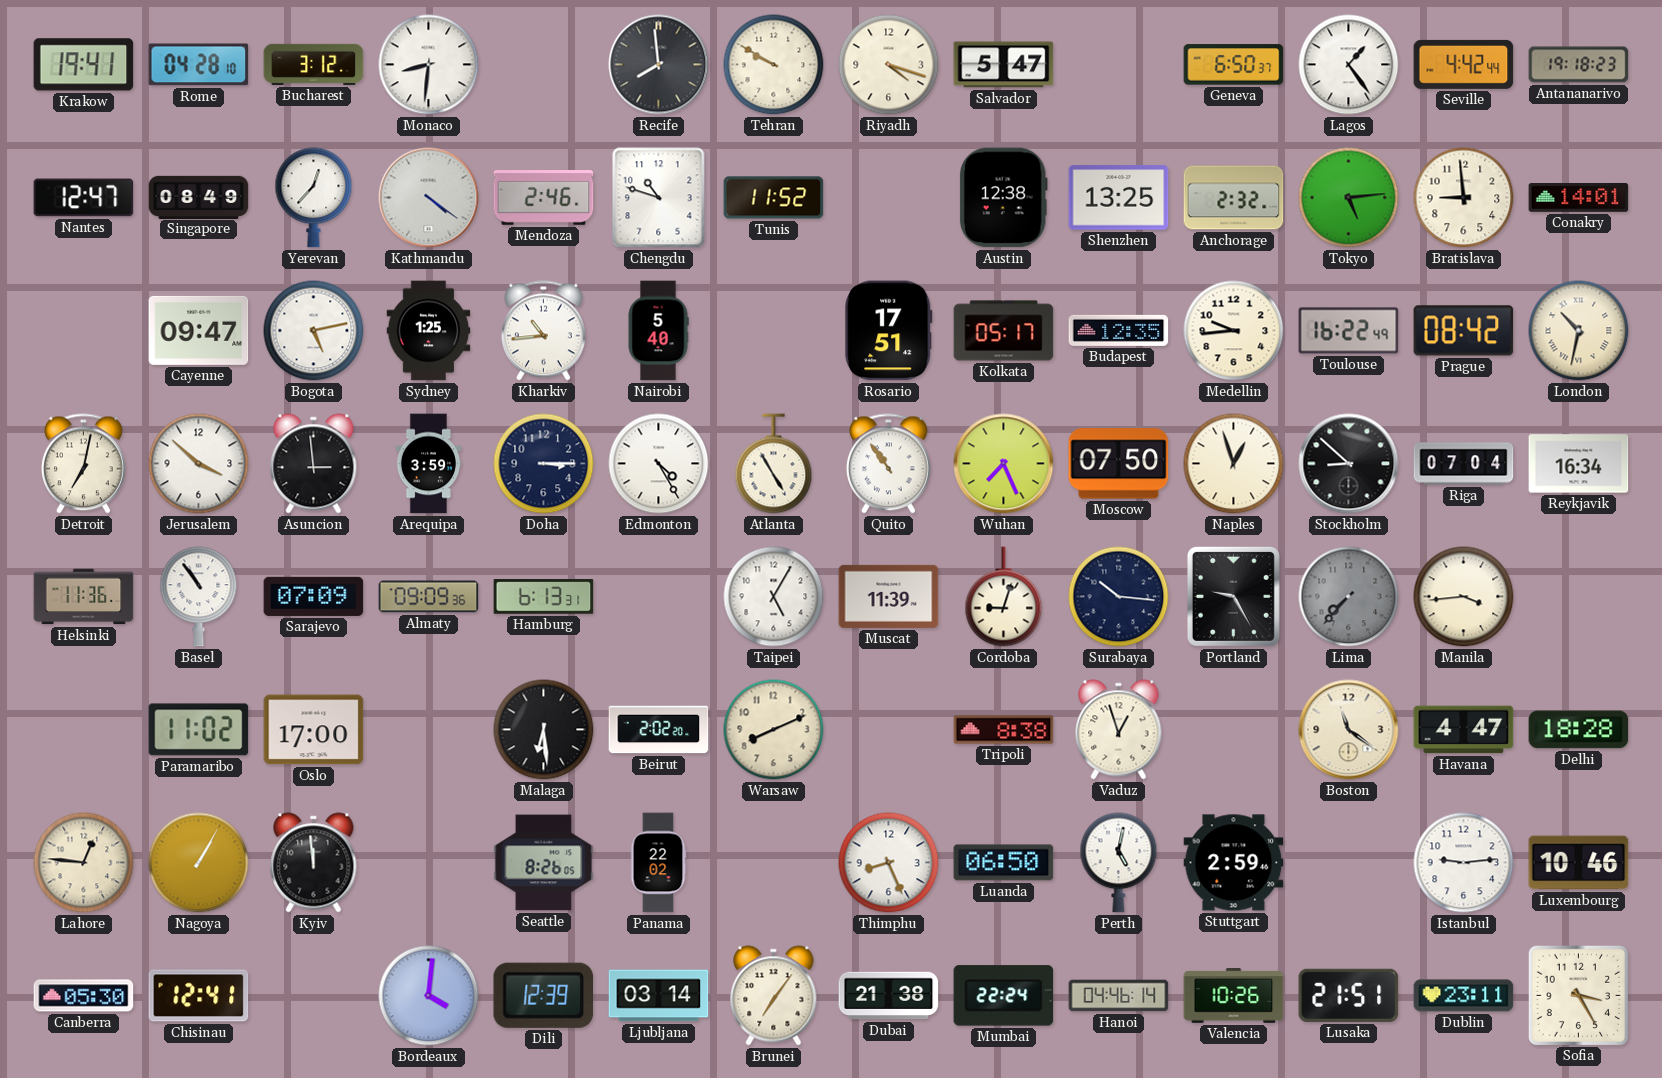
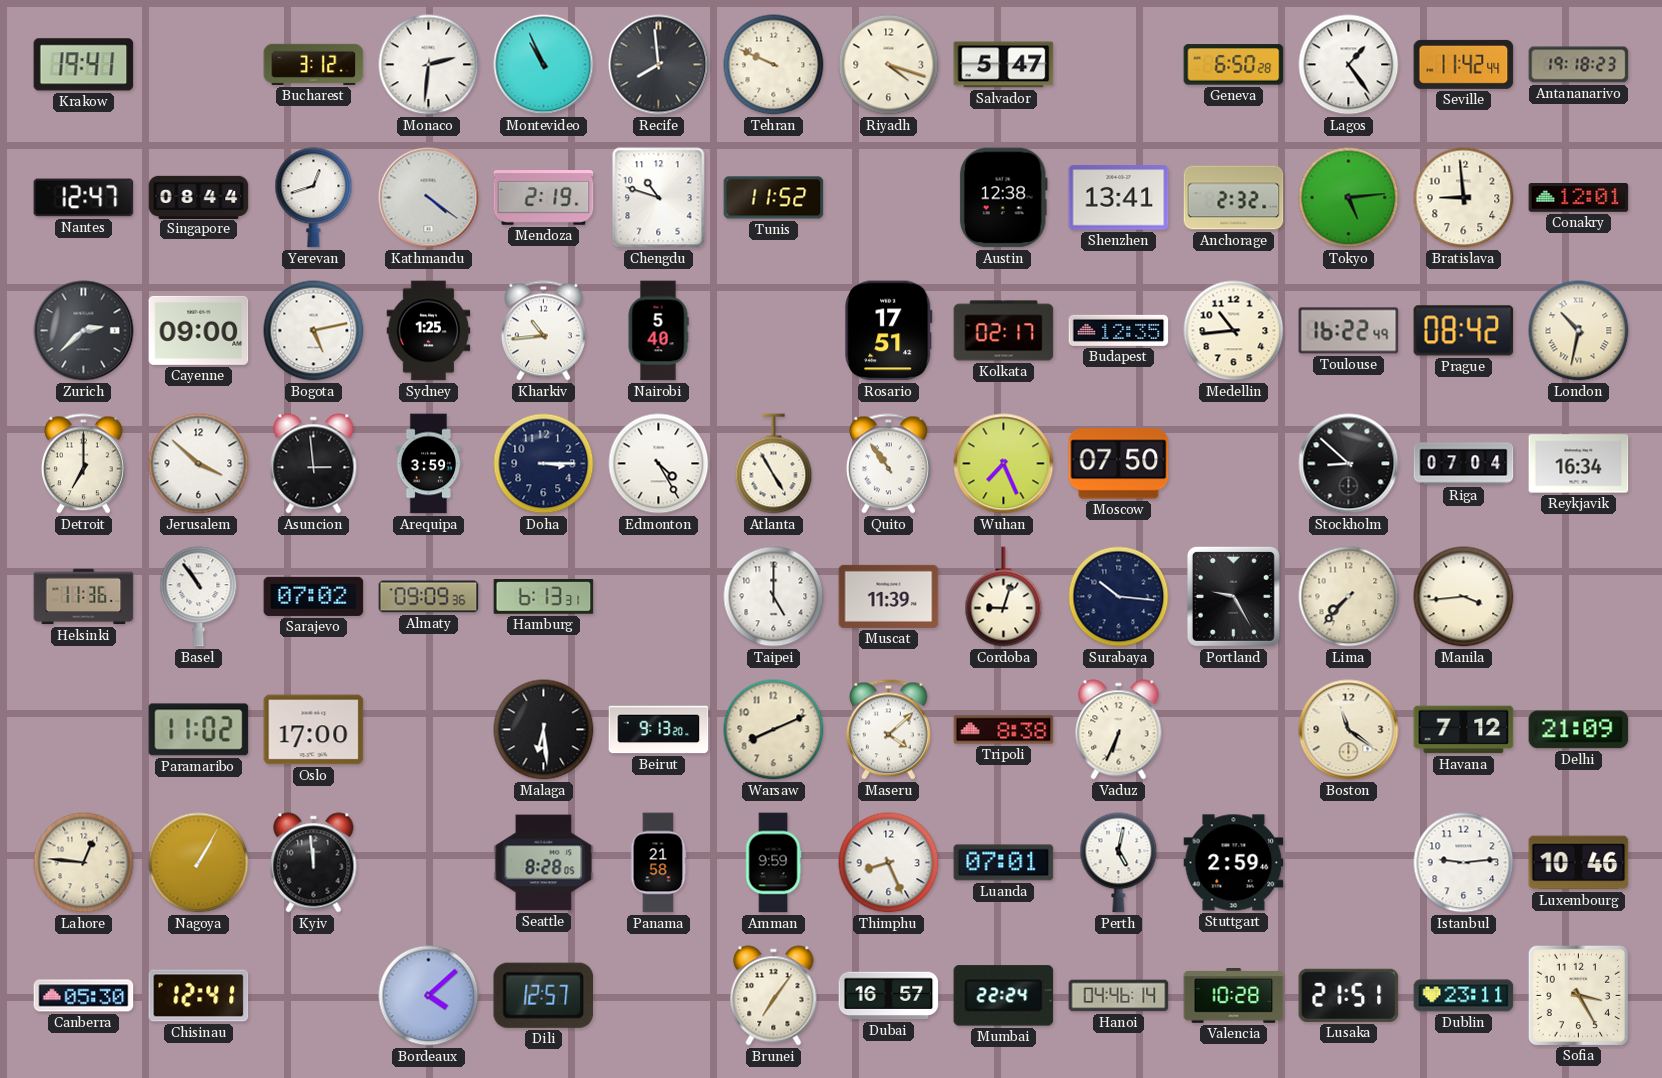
Rome: 04:28 -> none
Monaco: 8:31 -> 2:31
Montevideo: none -> 10:56
Tehran: 9:50 -> 9:49
Geneva: 6:50:37 -> 6:50:28
Seville: 4:42 -> 11:42
Singapore: 08:49 -> 08:44
Yerevan: 12:37 -> 12:42
Mendoza: 2:46 -> 2:19
Shenzhen: 13:25 -> 13:41
Conakry: 14:01 -> 12:01
Zurich: none -> 2:38
Cayenne: 09:47 -> 09:00
Kolkata: 05:17 -> 02:17
Medellin: 9:44 -> 10:44
Detroit: 7:02 -> 7:00
Naples: 12:57 -> none
Sarajevo: 07:09 -> 07:02
Taipei: 5:05 -> 5:00
Lima dial: grey -> cream
Beirut: 2:02 -> 9:13
Maseru: none -> 4:08
Vaduz: 12:57 -> 6:34
Havana: 4:47 -> 7:12
Delhi: 18:28 -> 21:09
Seattle: 8:26 -> 8:28
Panama: 22:02 -> 21:58
Amman: none -> 9:59
Luanda: 06:50 -> 07:01
Bordeaux: 4:01 -> 4:08
Dili: 12:39 -> 12:57
Ljubljana: 03:14 -> none
Dubai: 21:38 -> 16:57
Valencia: 10:26 -> 10:28
